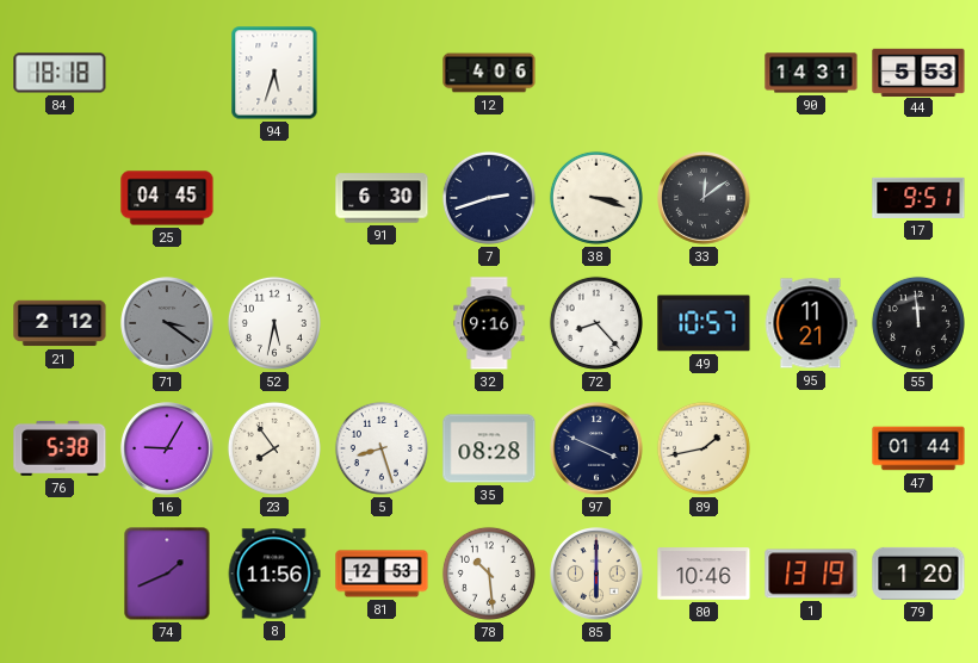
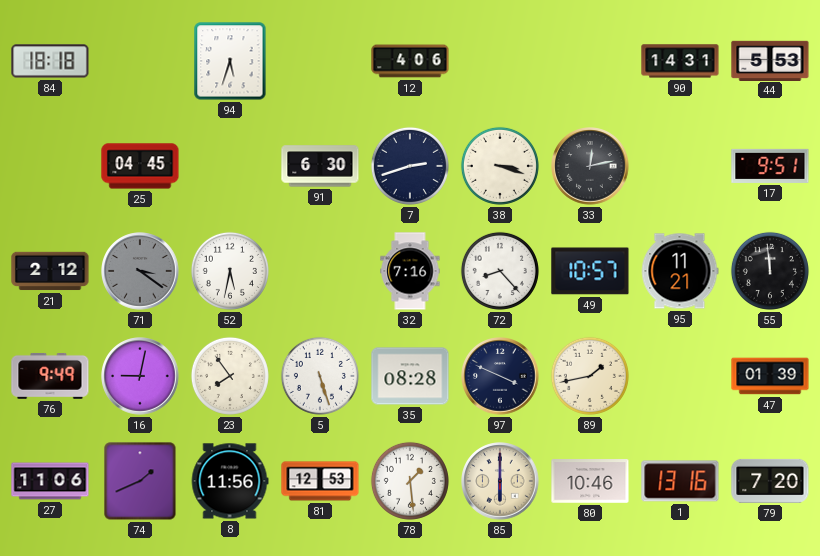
33: 12:09 -> 12:13
32: 9:16 -> 7:16
76: 5:38 -> 9:49
16: 9:05 -> 9:02
5: 8:27 -> 5:27
47: 01:44 -> 01:39
27: none -> 11:06
78: 10:29 -> 1:29
1: 13:19 -> 13:16
79: 1:20 -> 7:20
